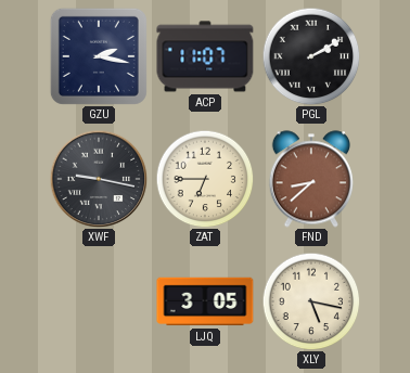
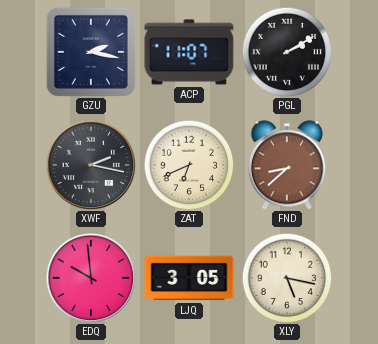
XWF: 9:17 -> 2:17
ZAT: 6:45 -> 6:41
EDQ: none -> 9:59
